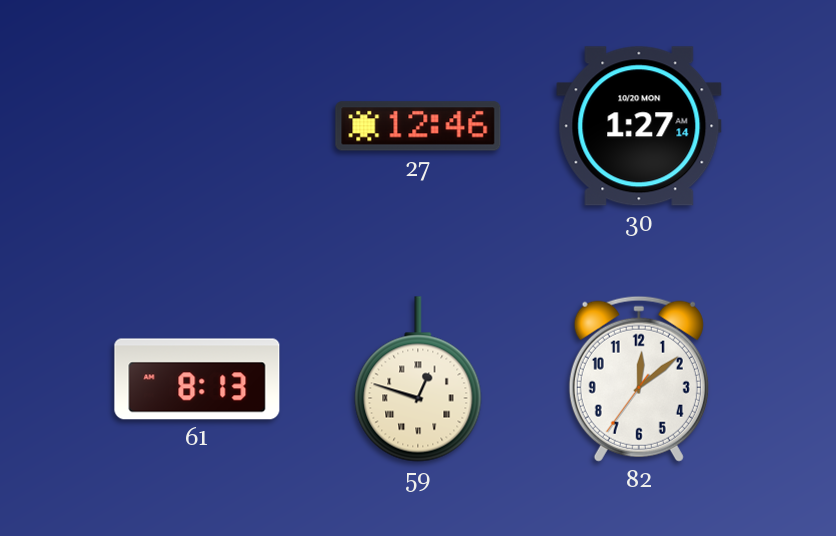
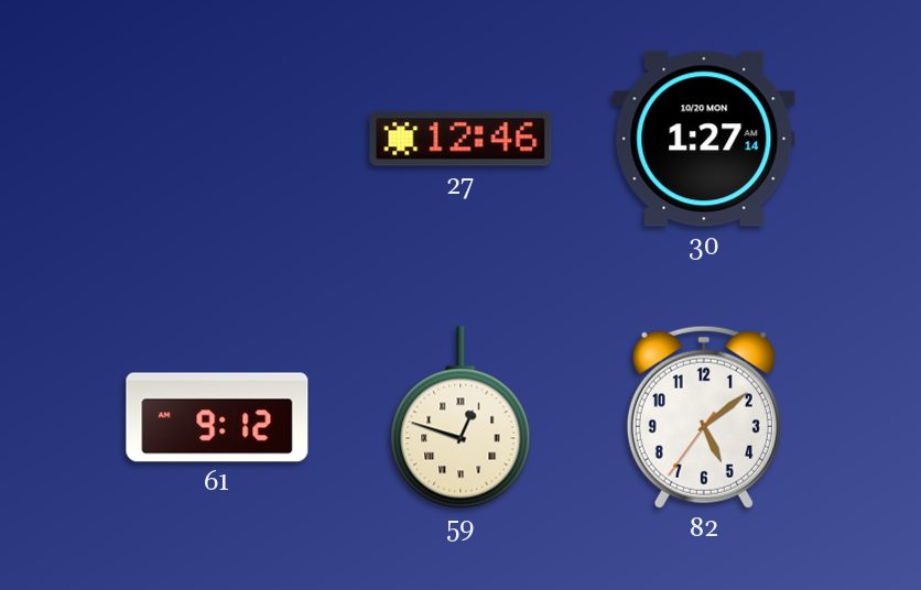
61: 8:13 -> 9:12
82: 12:08 -> 5:08
